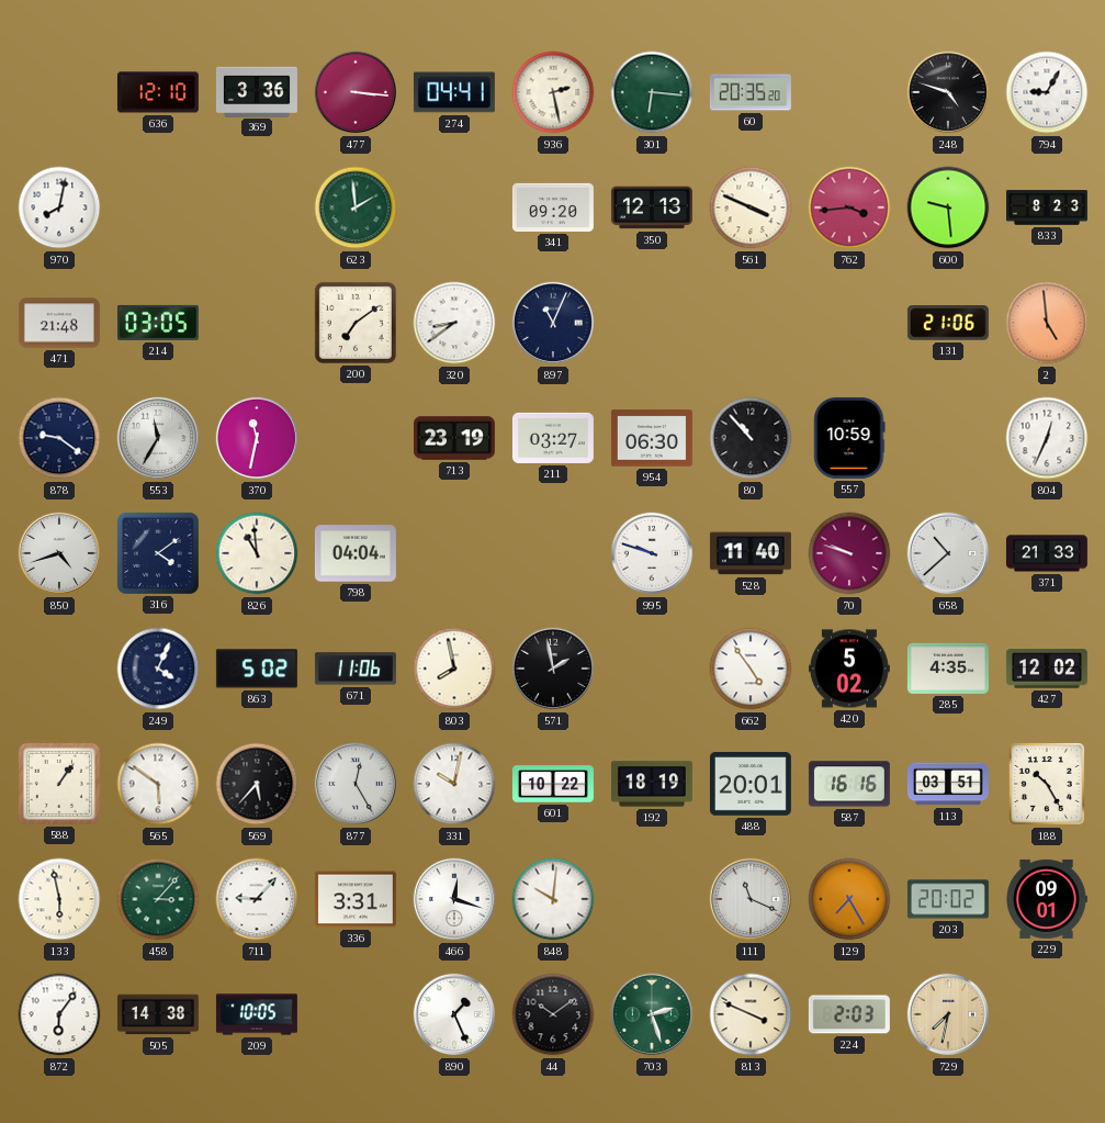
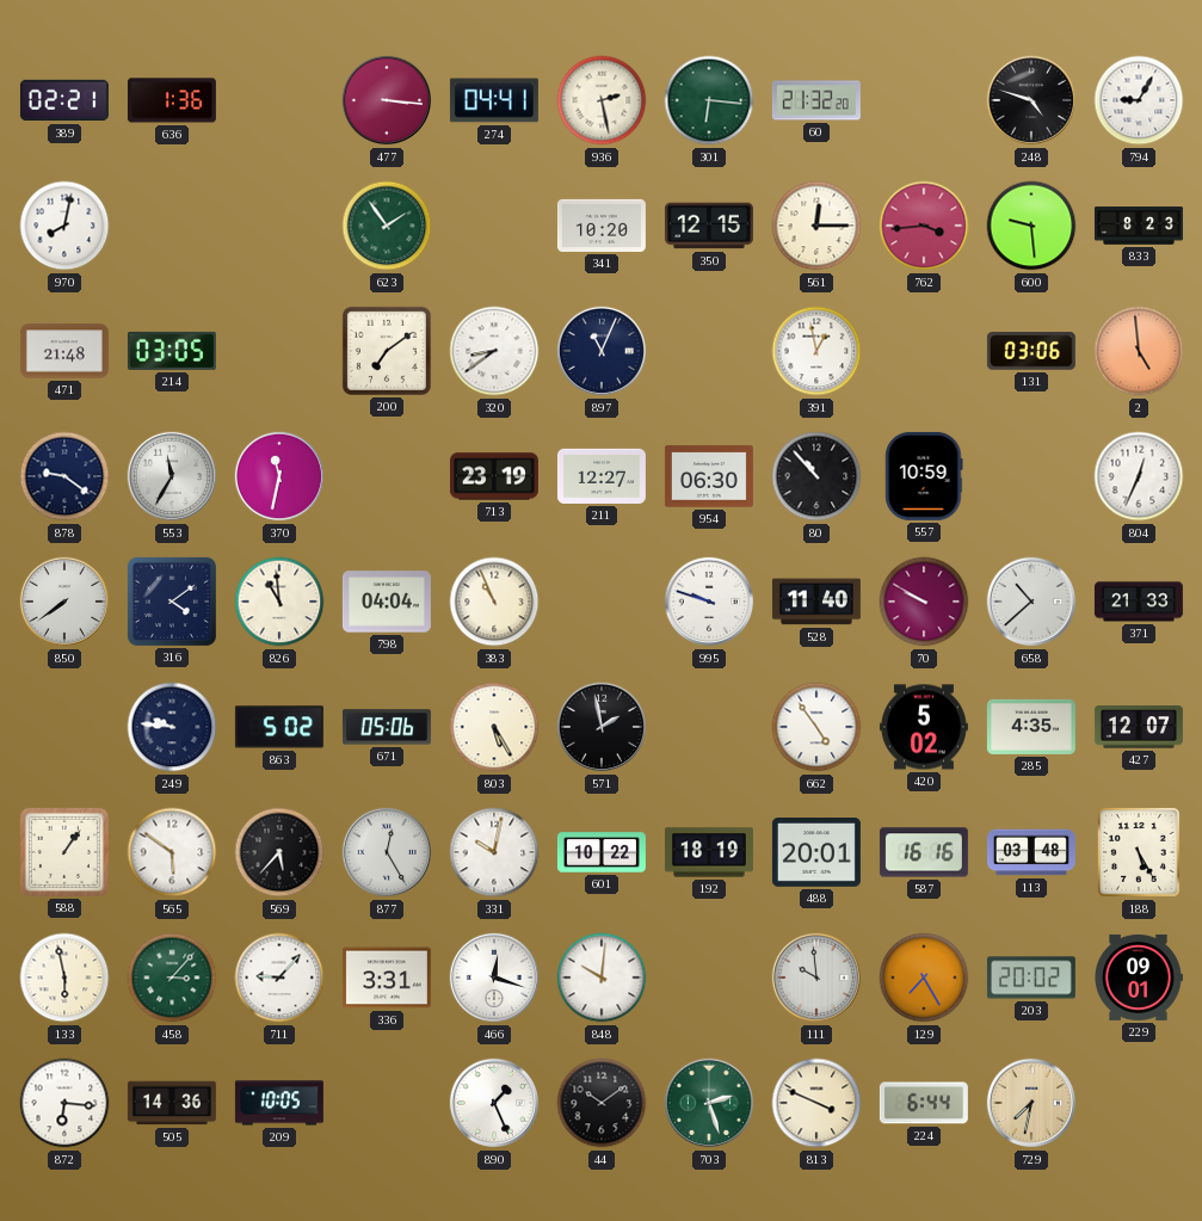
389: none -> 02:21
636: 12:10 -> 1:36
369: 3:36 -> none
60: 20:35 -> 21:32
623: 1:59 -> 1:54
341: 09:20 -> 10:20
350: 12:13 -> 12:15
561: 3:49 -> 12:15
391: none -> 12:58
131: 21:06 -> 03:06
211: 03:27 -> 12:27
850: 4:42 -> 7:39
383: none -> 10:56
70: 9:48 -> 9:50
249: 4:04 -> 9:46
671: 11:06 -> 05:06
803: 7:58 -> 5:25
427: 12:02 -> 12:07
113: 03:51 -> 03:48
188: 10:25 -> 5:25
111: 11:19 -> 9:59
872: 6:06 -> 6:16
505: 14:38 -> 14:36
224: 2:03 -> 6:44
